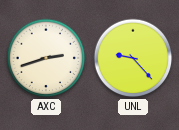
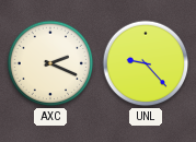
AXC: 2:42 -> 2:19
